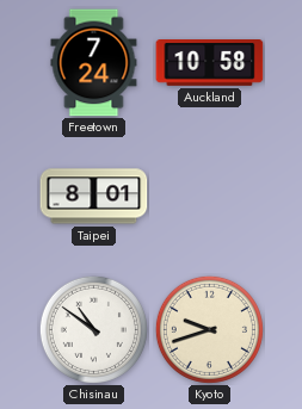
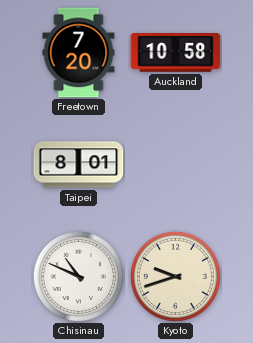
Freetown: 7:24 -> 7:20
Chisinau: 10:51 -> 10:49
